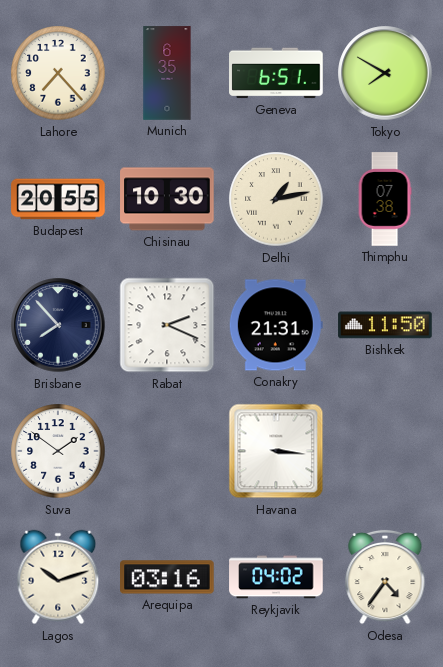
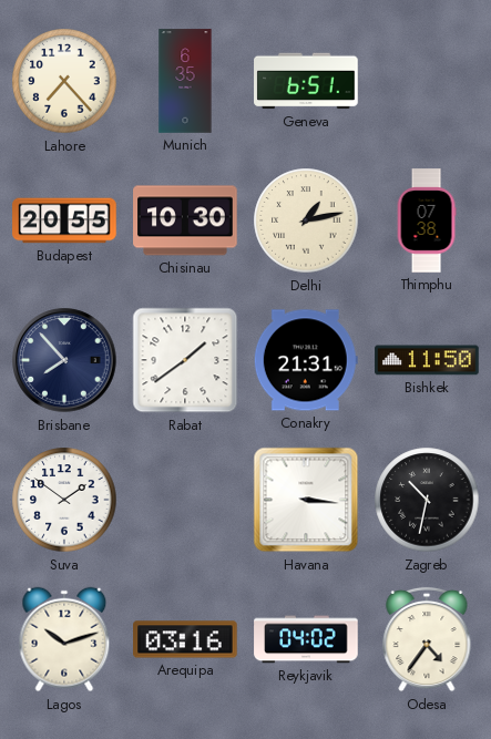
Tokyo: 7:50 -> none
Rabat: 2:19 -> 1:39
Zagreb: none -> 10:32
